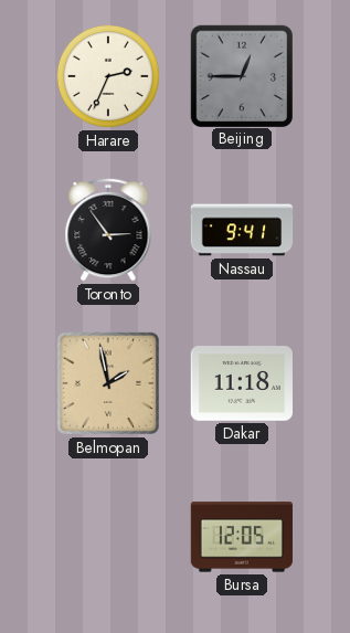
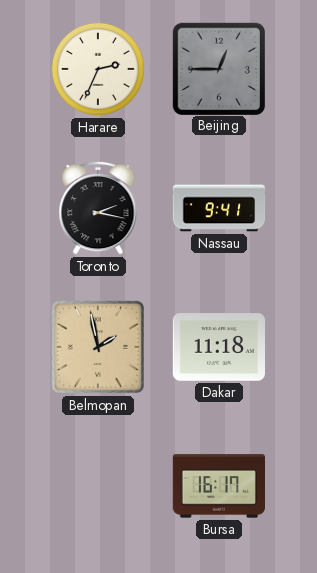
Toronto: 2:54 -> 2:17
Bursa: 12:05 -> 16:17
